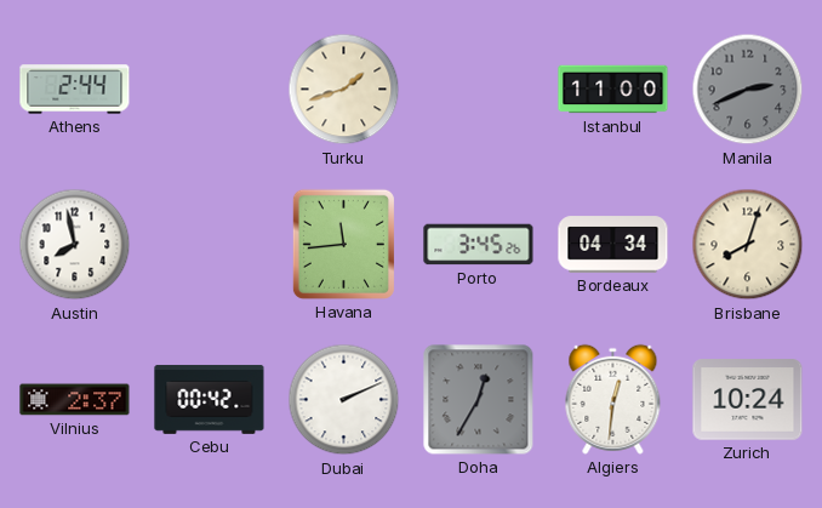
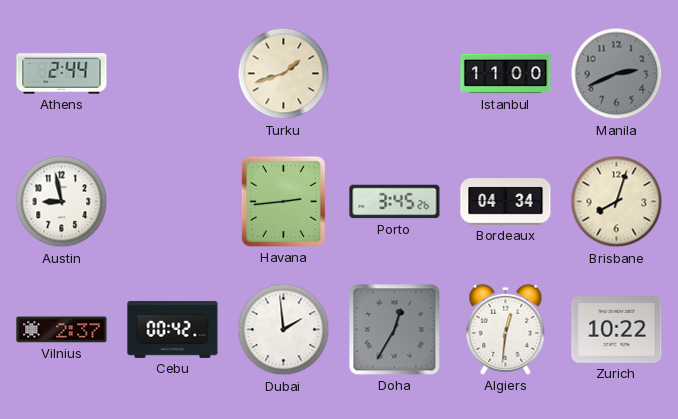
Austin: 7:58 -> 8:58
Havana: 11:44 -> 2:44
Dubai: 2:11 -> 1:59
Zurich: 10:24 -> 10:22
